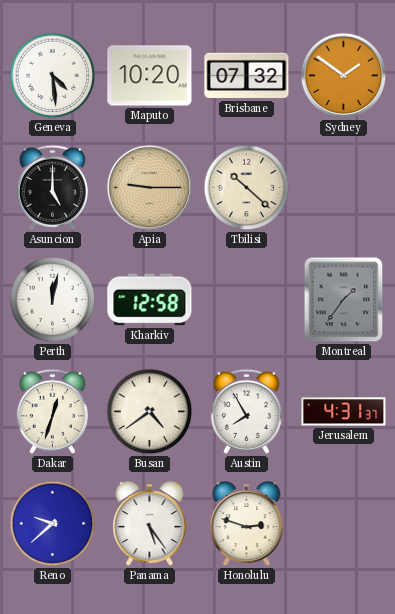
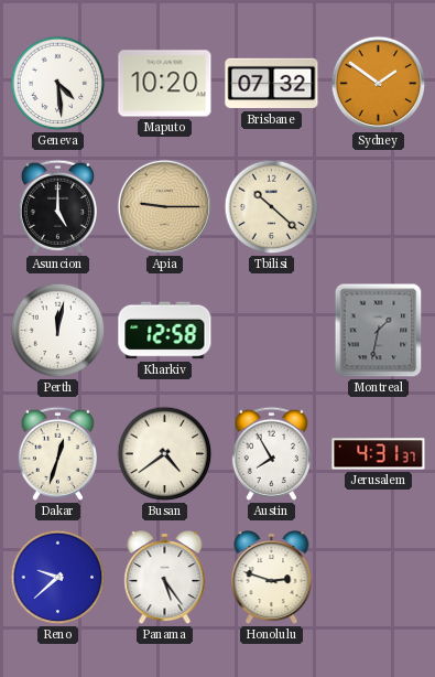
Montreal: 1:36 -> 1:32
